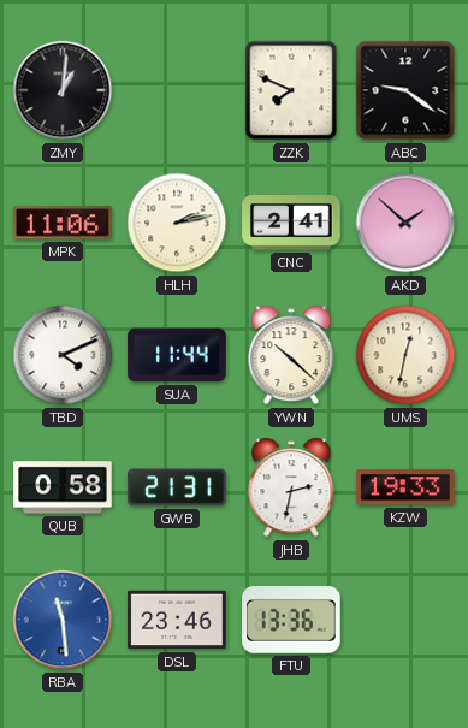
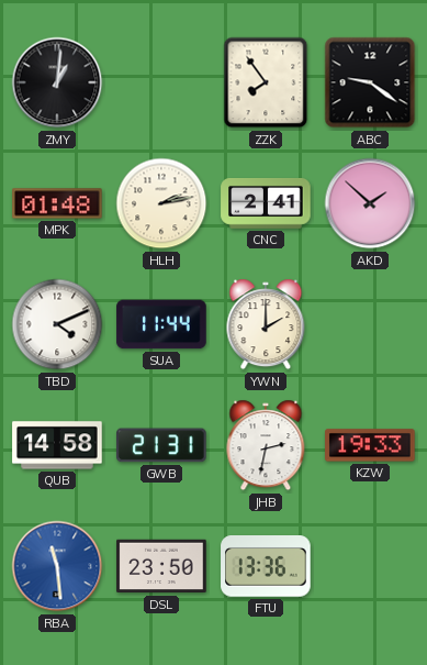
ZZK: 7:49 -> 7:54
MPK: 11:06 -> 01:48
YWN: 10:22 -> 2:00
UMS: 12:32 -> none
QUB: 0:58 -> 14:58
DSL: 23:46 -> 23:50
